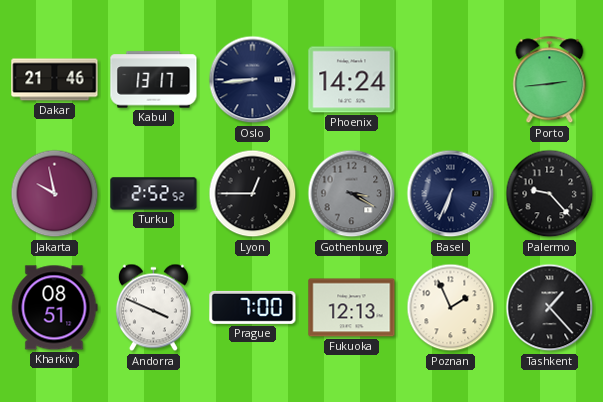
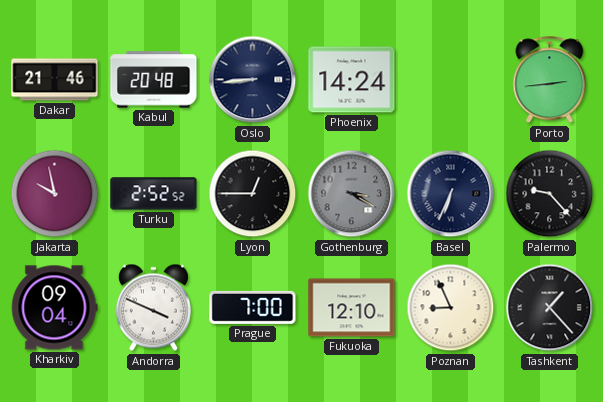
Kabul: 13:17 -> 20:48
Kharkiv: 08:51 -> 09:04
Fukuoka: 12:13 -> 12:10
Poznan: 1:56 -> 8:56
